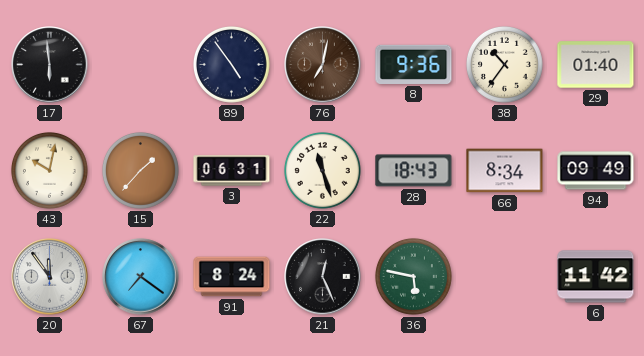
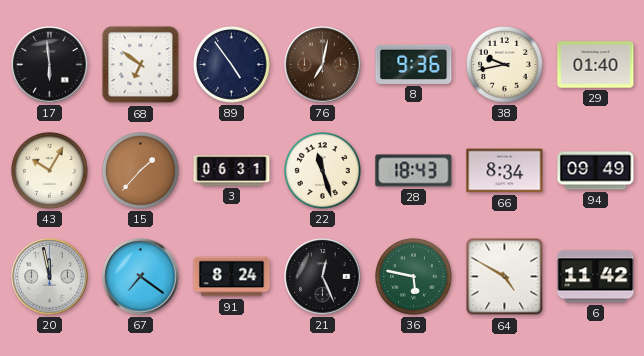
68: none -> 6:51
38: 10:36 -> 9:43
43: 10:02 -> 10:05
20: 11:54 -> 11:58
64: none -> 4:50
